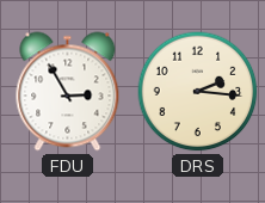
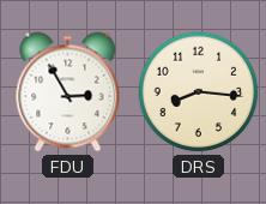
DRS: 2:16 -> 8:16
